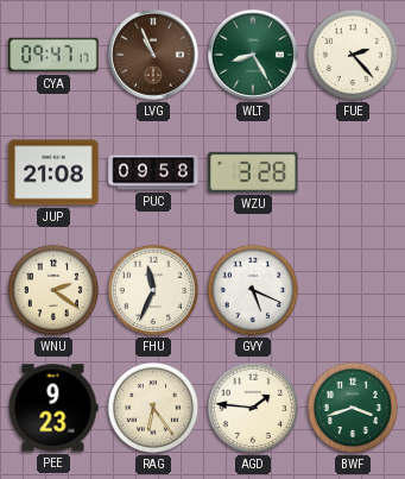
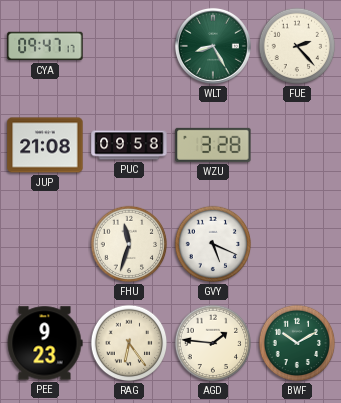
LVG: 10:56 -> none
WNU: 2:21 -> none
FHU: 11:34 -> 11:33
BWF: 3:42 -> 10:10
